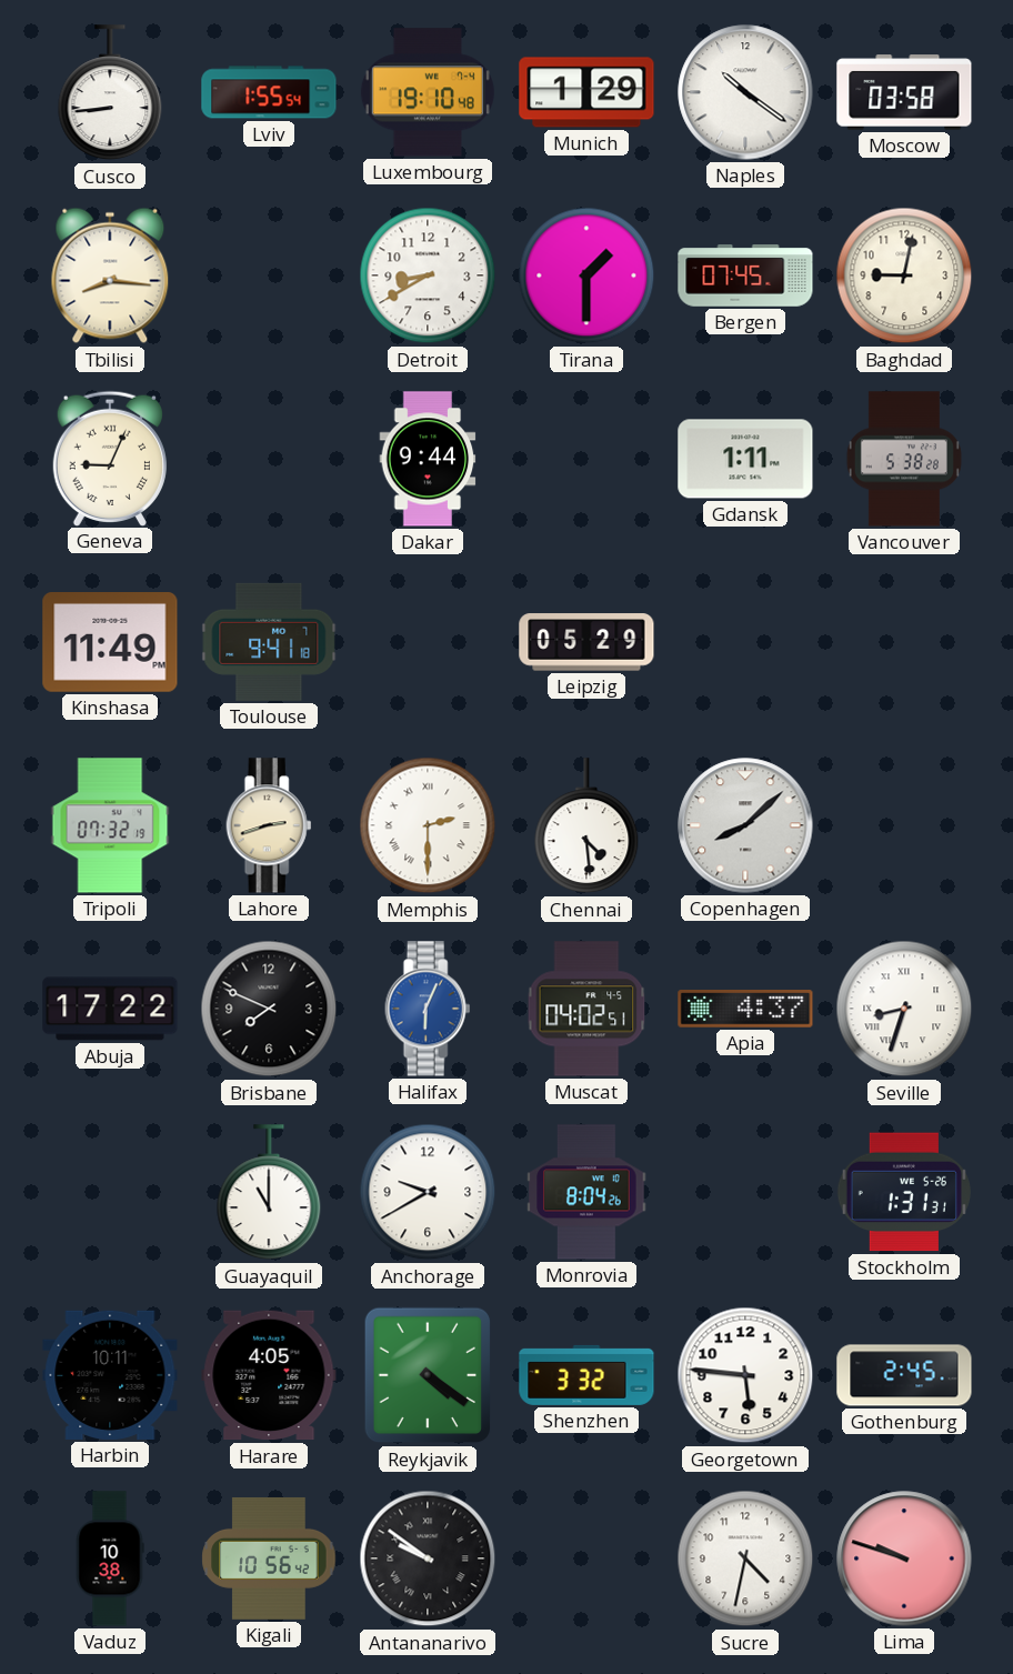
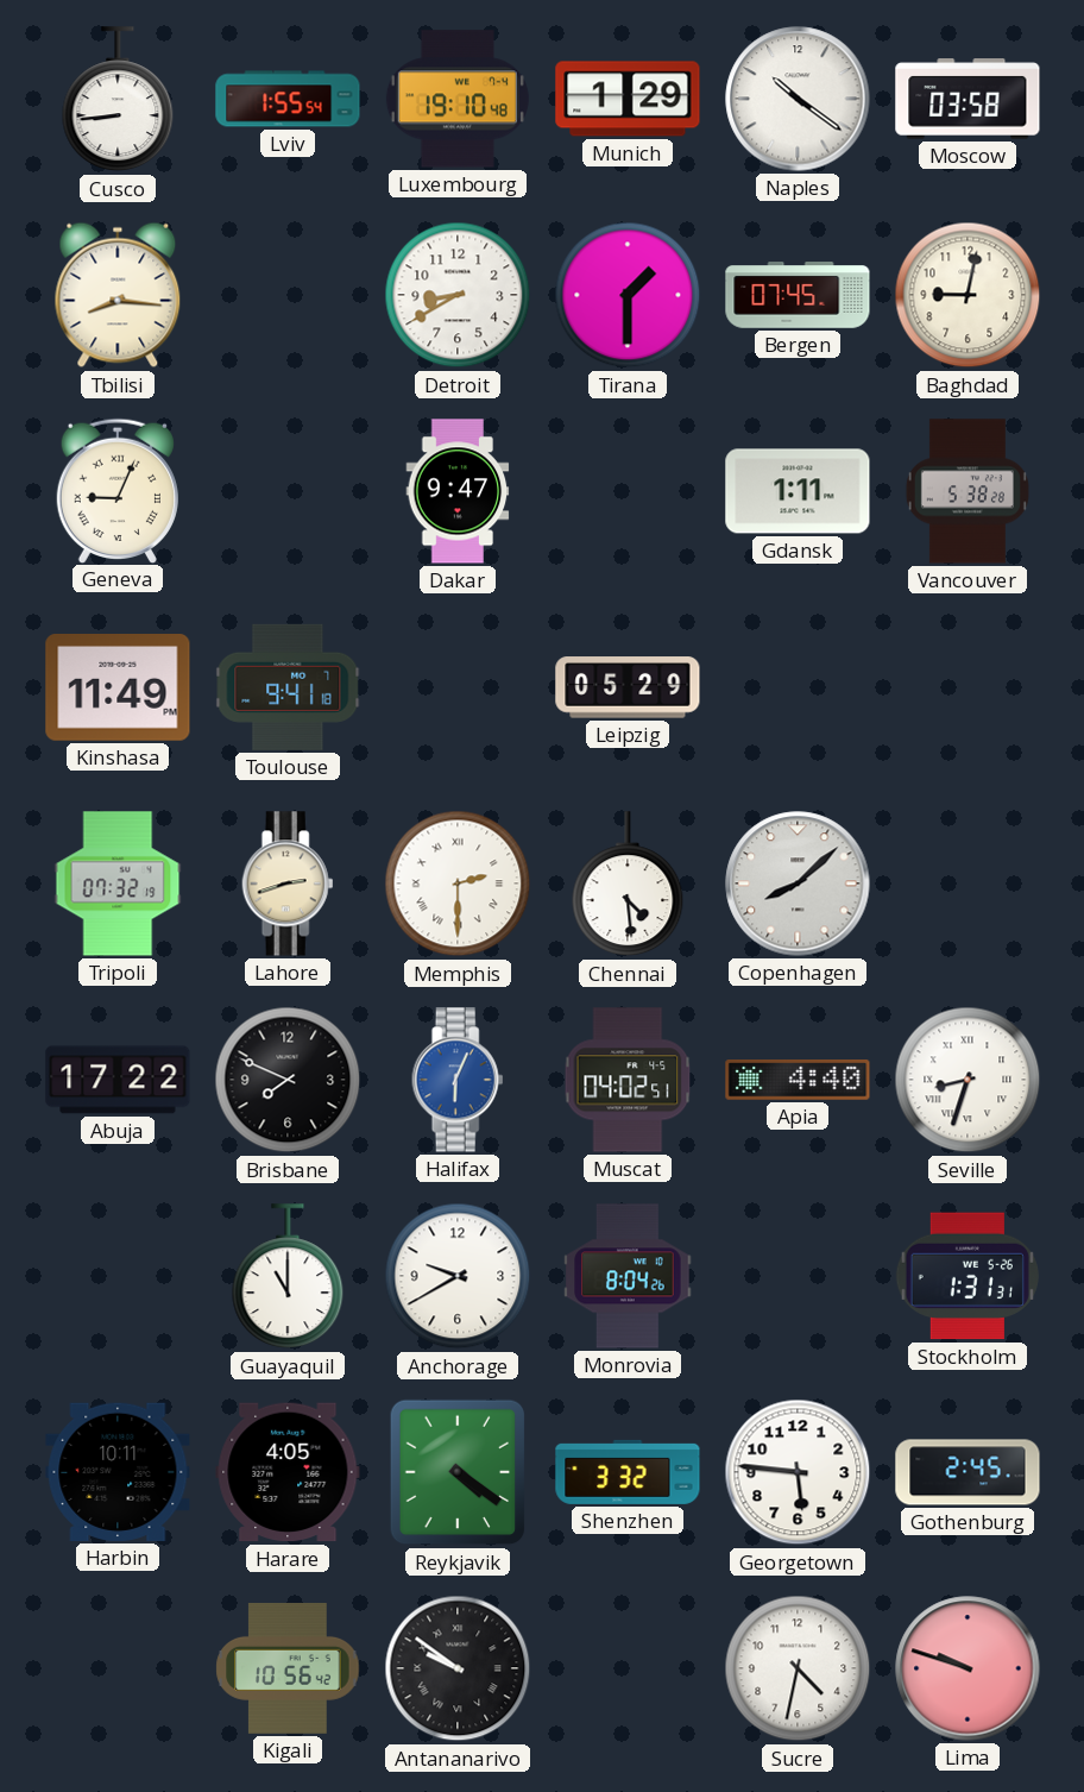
Dakar: 9:44 -> 9:47
Apia: 4:37 -> 4:40
Vaduz: 10:38 -> none
